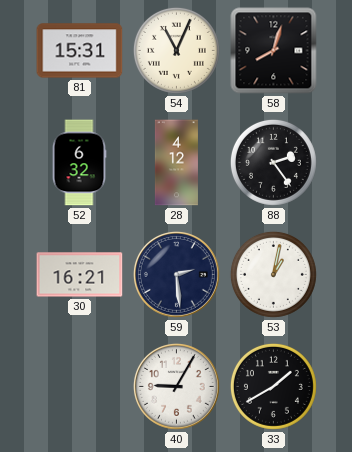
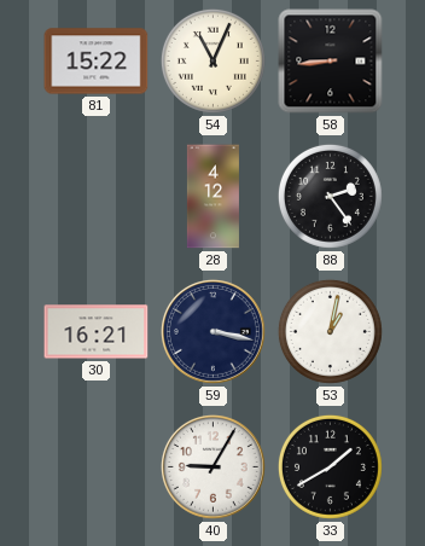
81: 15:31 -> 15:22
58: 8:03 -> 8:44
52: 6:32 -> none
59: 2:29 -> 3:17
